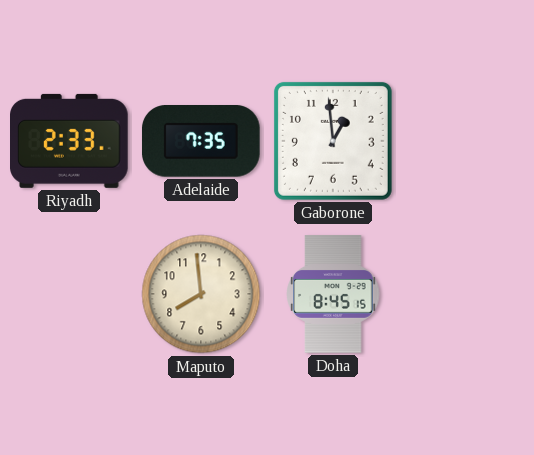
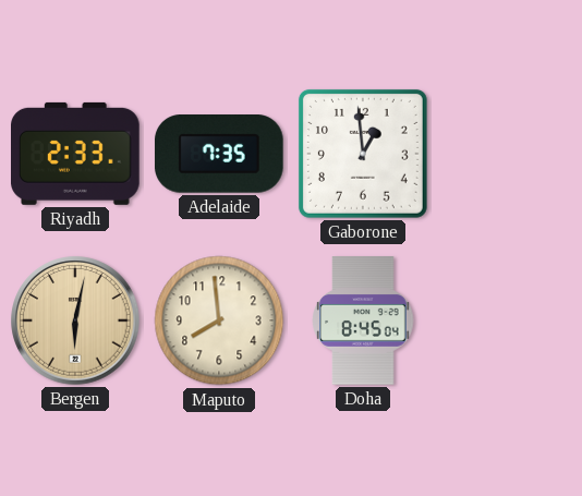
Bergen: none -> 6:02
Doha: 8:45:15 -> 8:45:04
